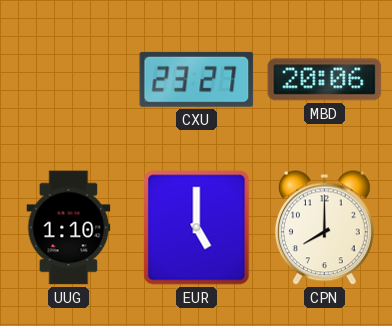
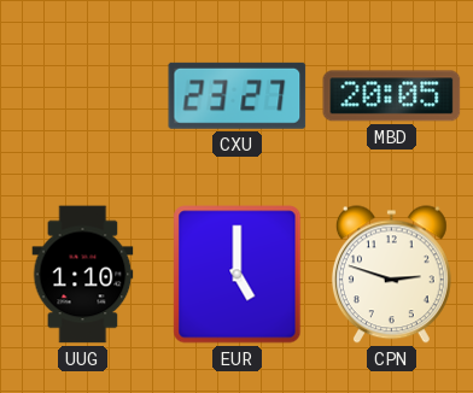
MBD: 20:06 -> 20:05
CPN: 8:00 -> 2:48
